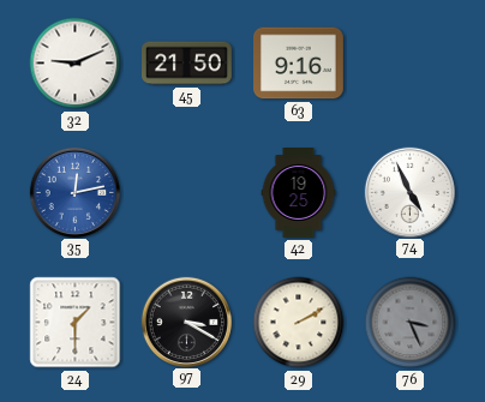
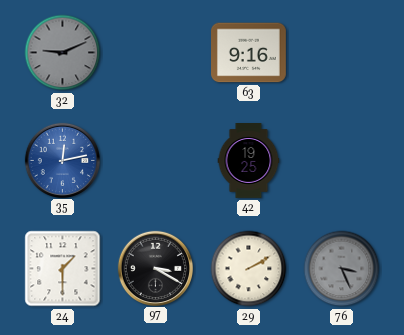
32 dial: white -> grey
45: 21:50 -> none
74: 4:56 -> none
